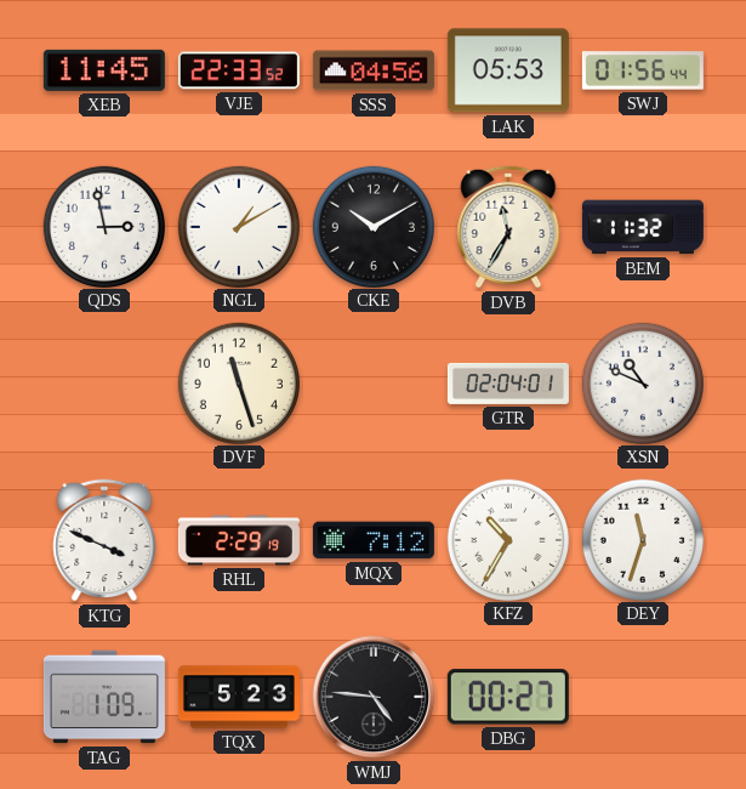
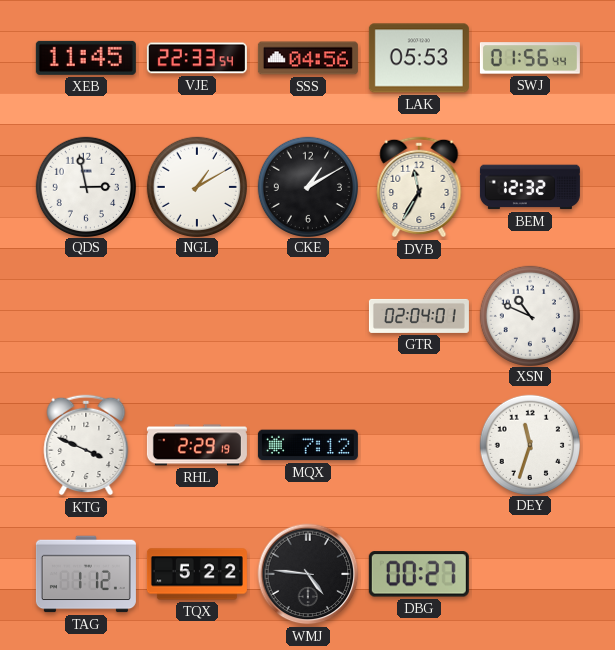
VJE: 22:33:52 -> 22:33:54
CKE: 10:10 -> 1:10
BEM: 11:32 -> 12:32
DVF: 11:27 -> none
KFZ: 10:35 -> none
TAG: 1:09 -> 1:12
TQX: 5:23 -> 5:22
